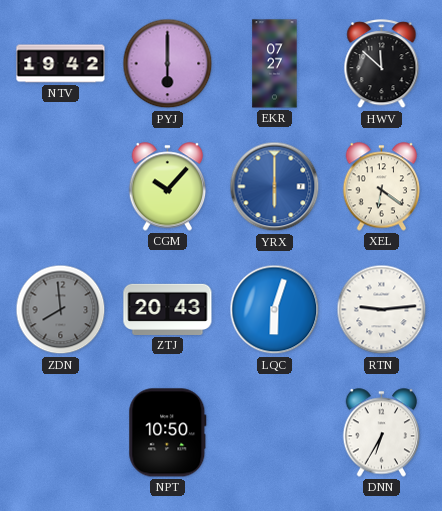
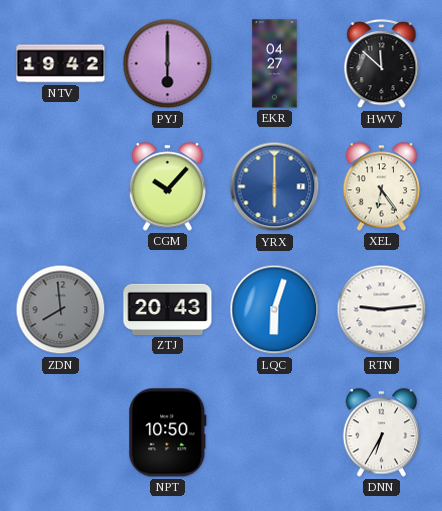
EKR: 07:27 -> 04:27
XEL: 6:21 -> 6:24
